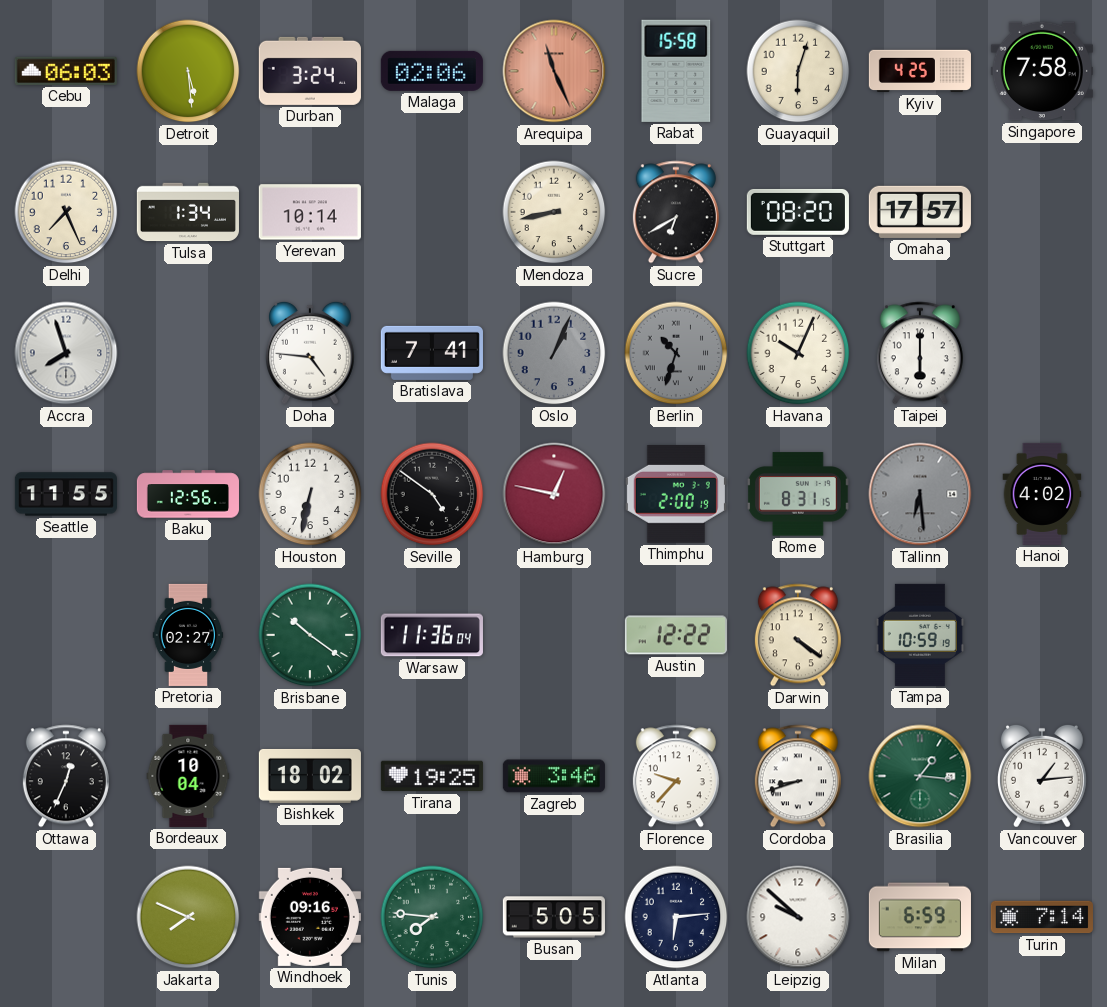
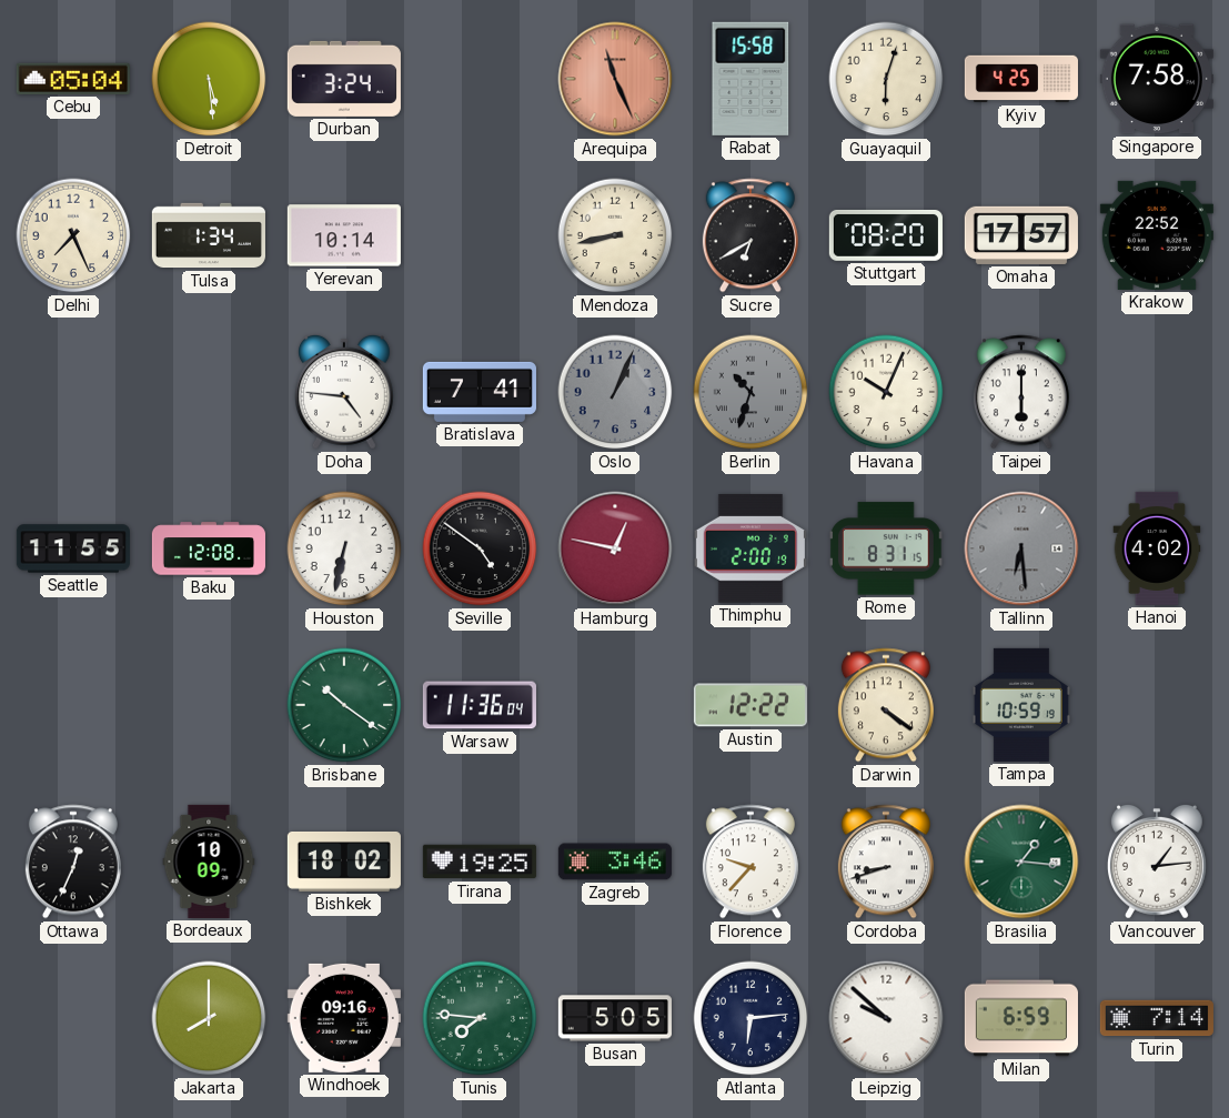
Cebu: 06:03 -> 05:04
Malaga: 02:06 -> none
Krakow: none -> 22:52
Accra: 7:57 -> none
Baku: 12:56 -> 12:08
Pretoria: 02:27 -> none
Bordeaux: 10:04 -> 10:09
Jakarta: 7:49 -> 8:00
